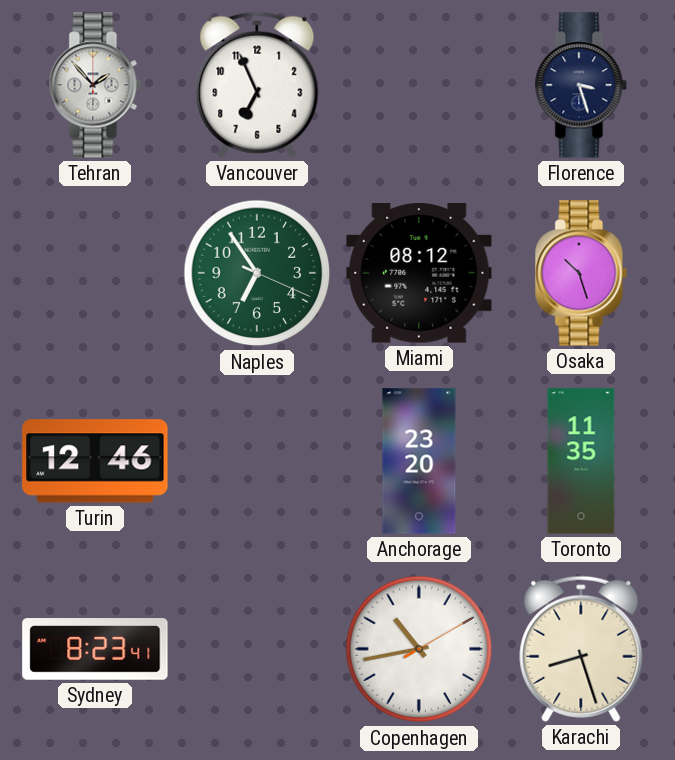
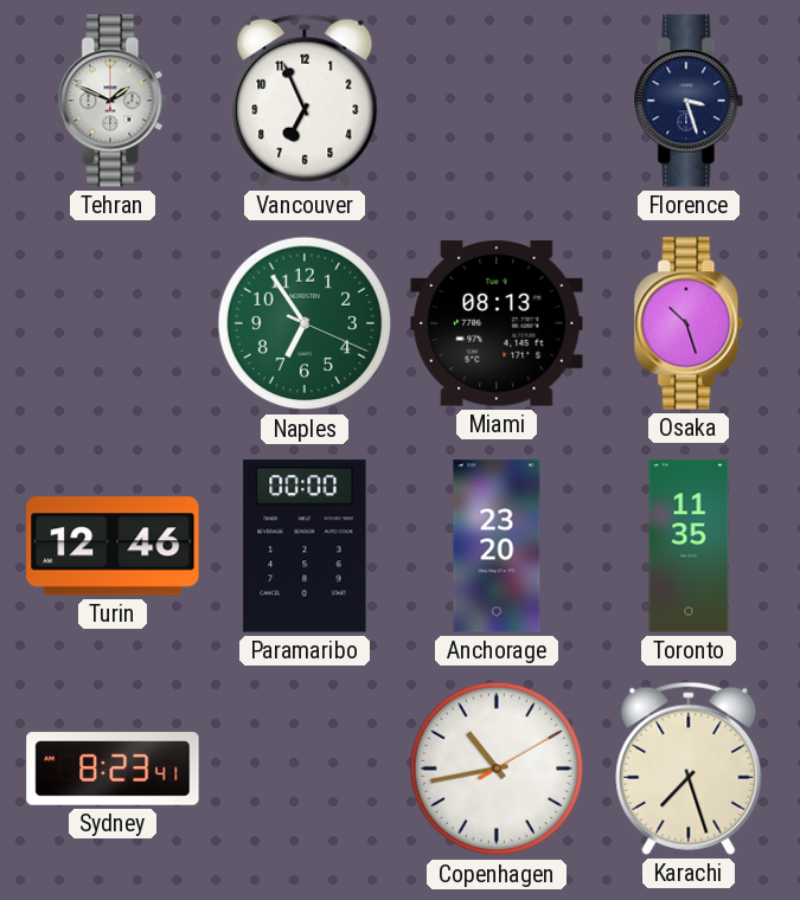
Tehran: 1:53 -> 1:49
Miami: 08:12 -> 08:13
Paramaribo: none -> 00:00
Karachi: 8:27 -> 7:27
